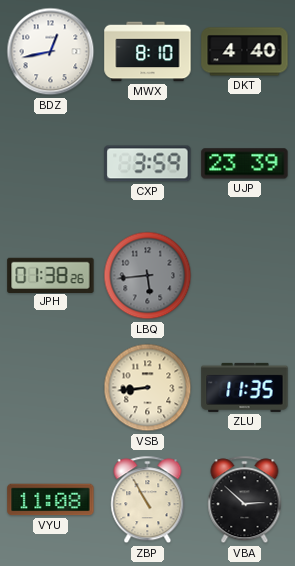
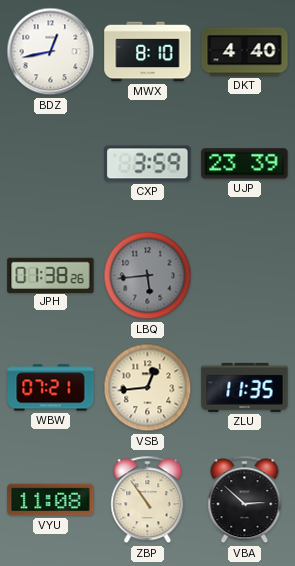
WBW: none -> 07:21
VSB: 8:44 -> 12:44
ZBP: 10:55 -> 10:54
